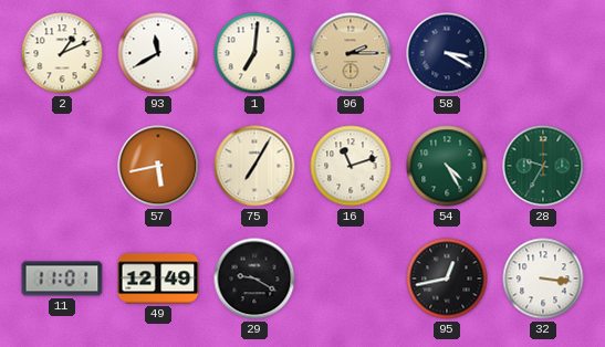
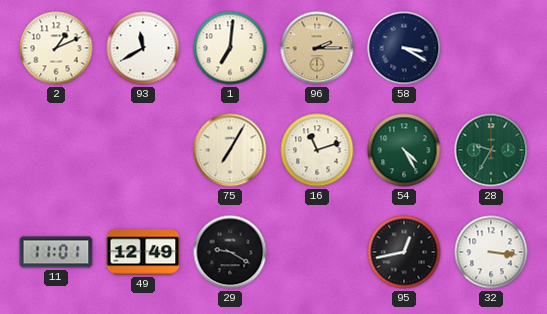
57: 5:43 -> none
